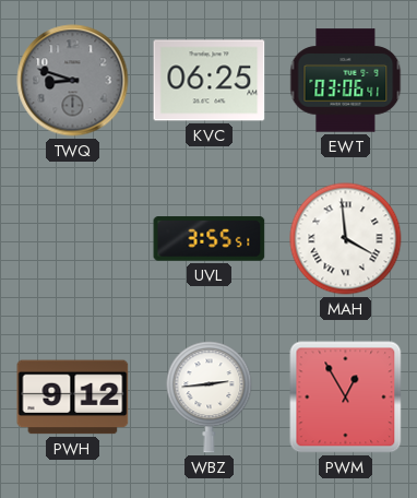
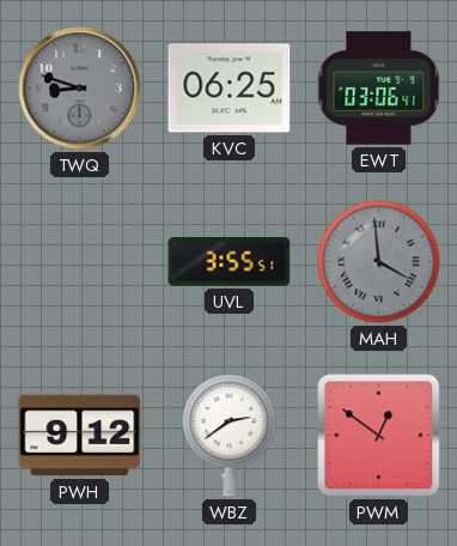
MAH dial: white -> grey
WBZ: 2:44 -> 2:39
PWM: 12:55 -> 12:51
